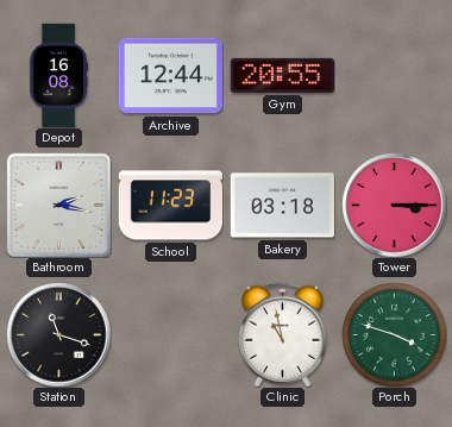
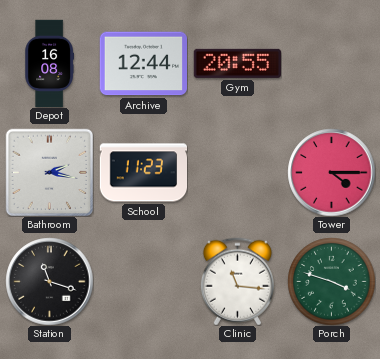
Bakery: 03:18 -> none
Tower: 3:15 -> 4:15
Clinic: 10:58 -> 11:16
